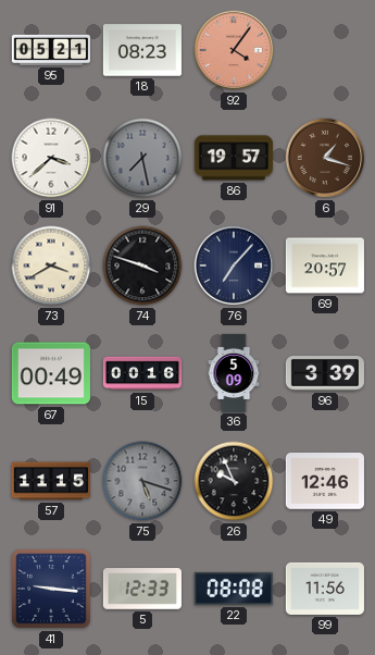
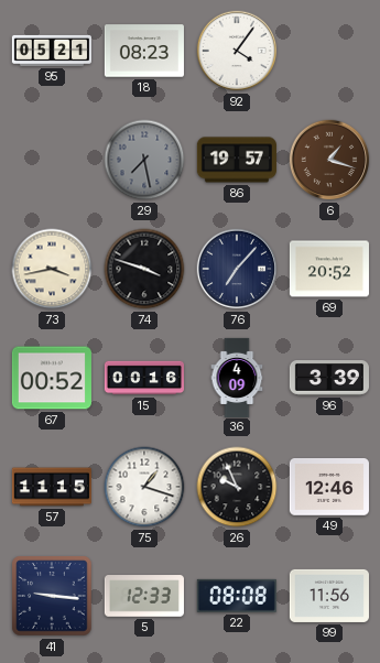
92 dial: salmon -> white
91: 3:38 -> none
73: 3:40 -> 3:43
69: 20:57 -> 20:52
67: 00:49 -> 00:52
36: 5:09 -> 4:09
75: 5:18 -> 1:18
75 dial: grey -> white
